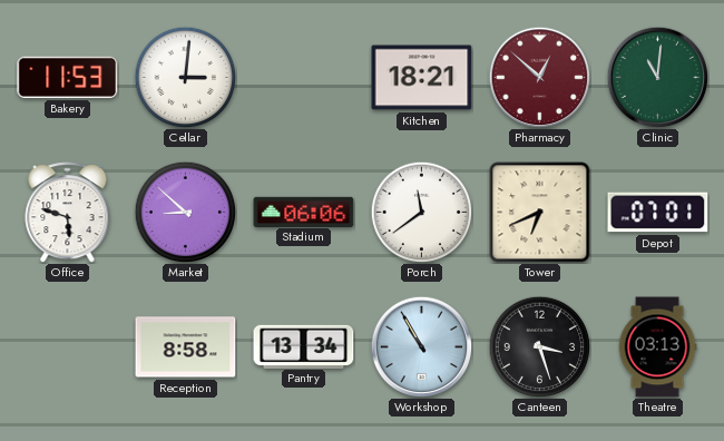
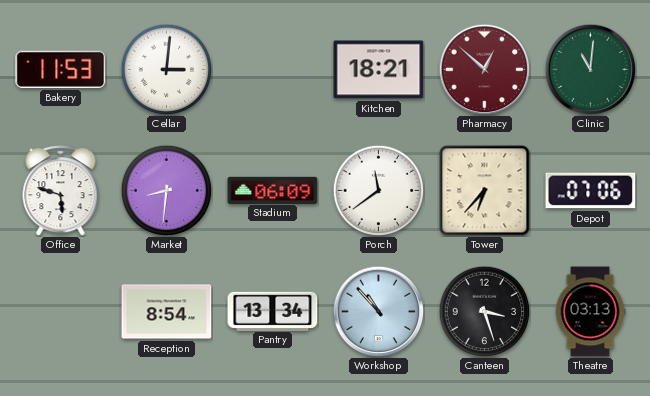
Market: 8:52 -> 8:31
Stadium: 06:06 -> 06:09
Tower: 6:41 -> 6:37
Depot: 07:01 -> 07:06
Reception: 8:58 -> 8:54
Workshop: 10:55 -> 10:53
